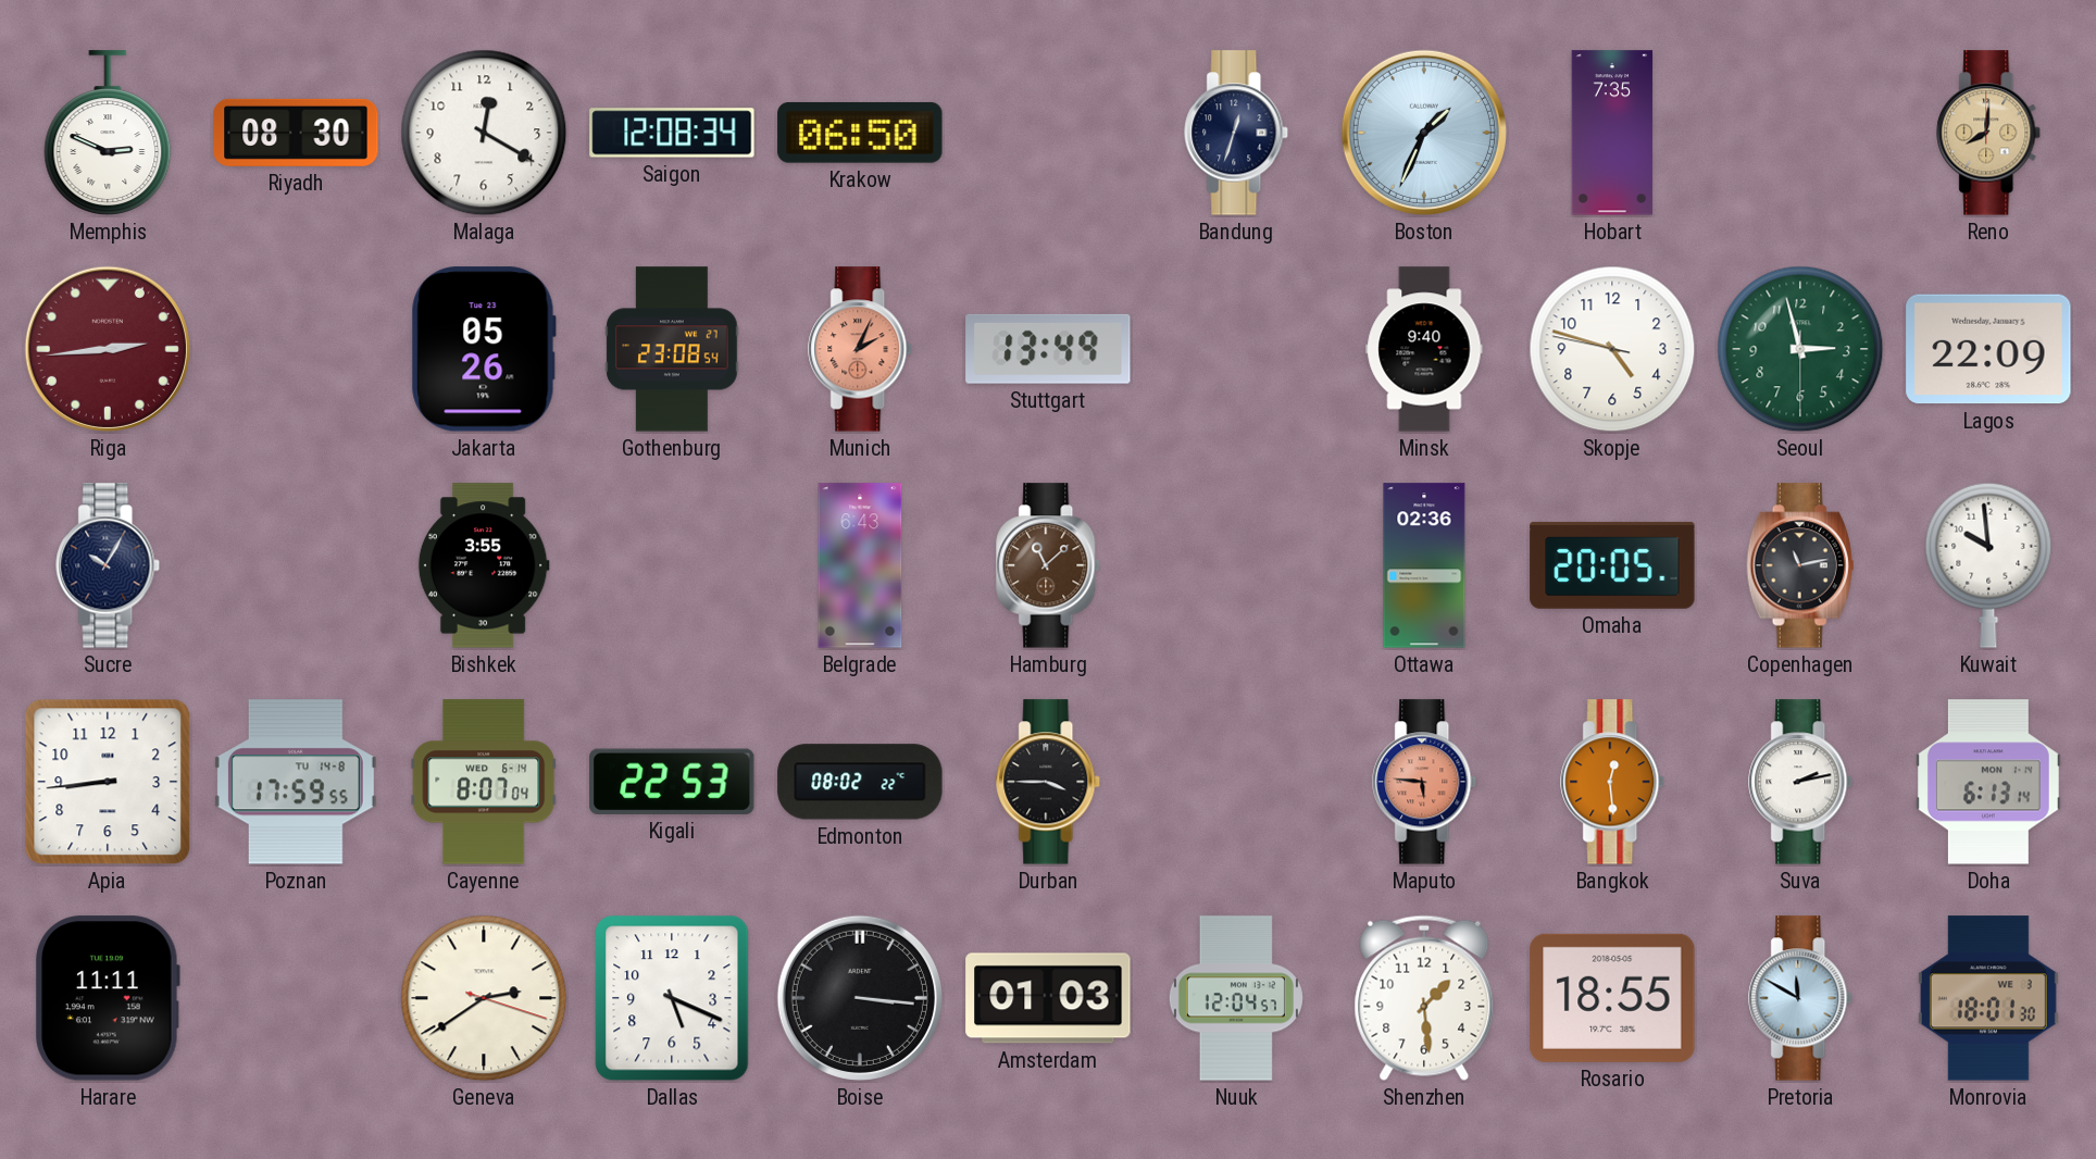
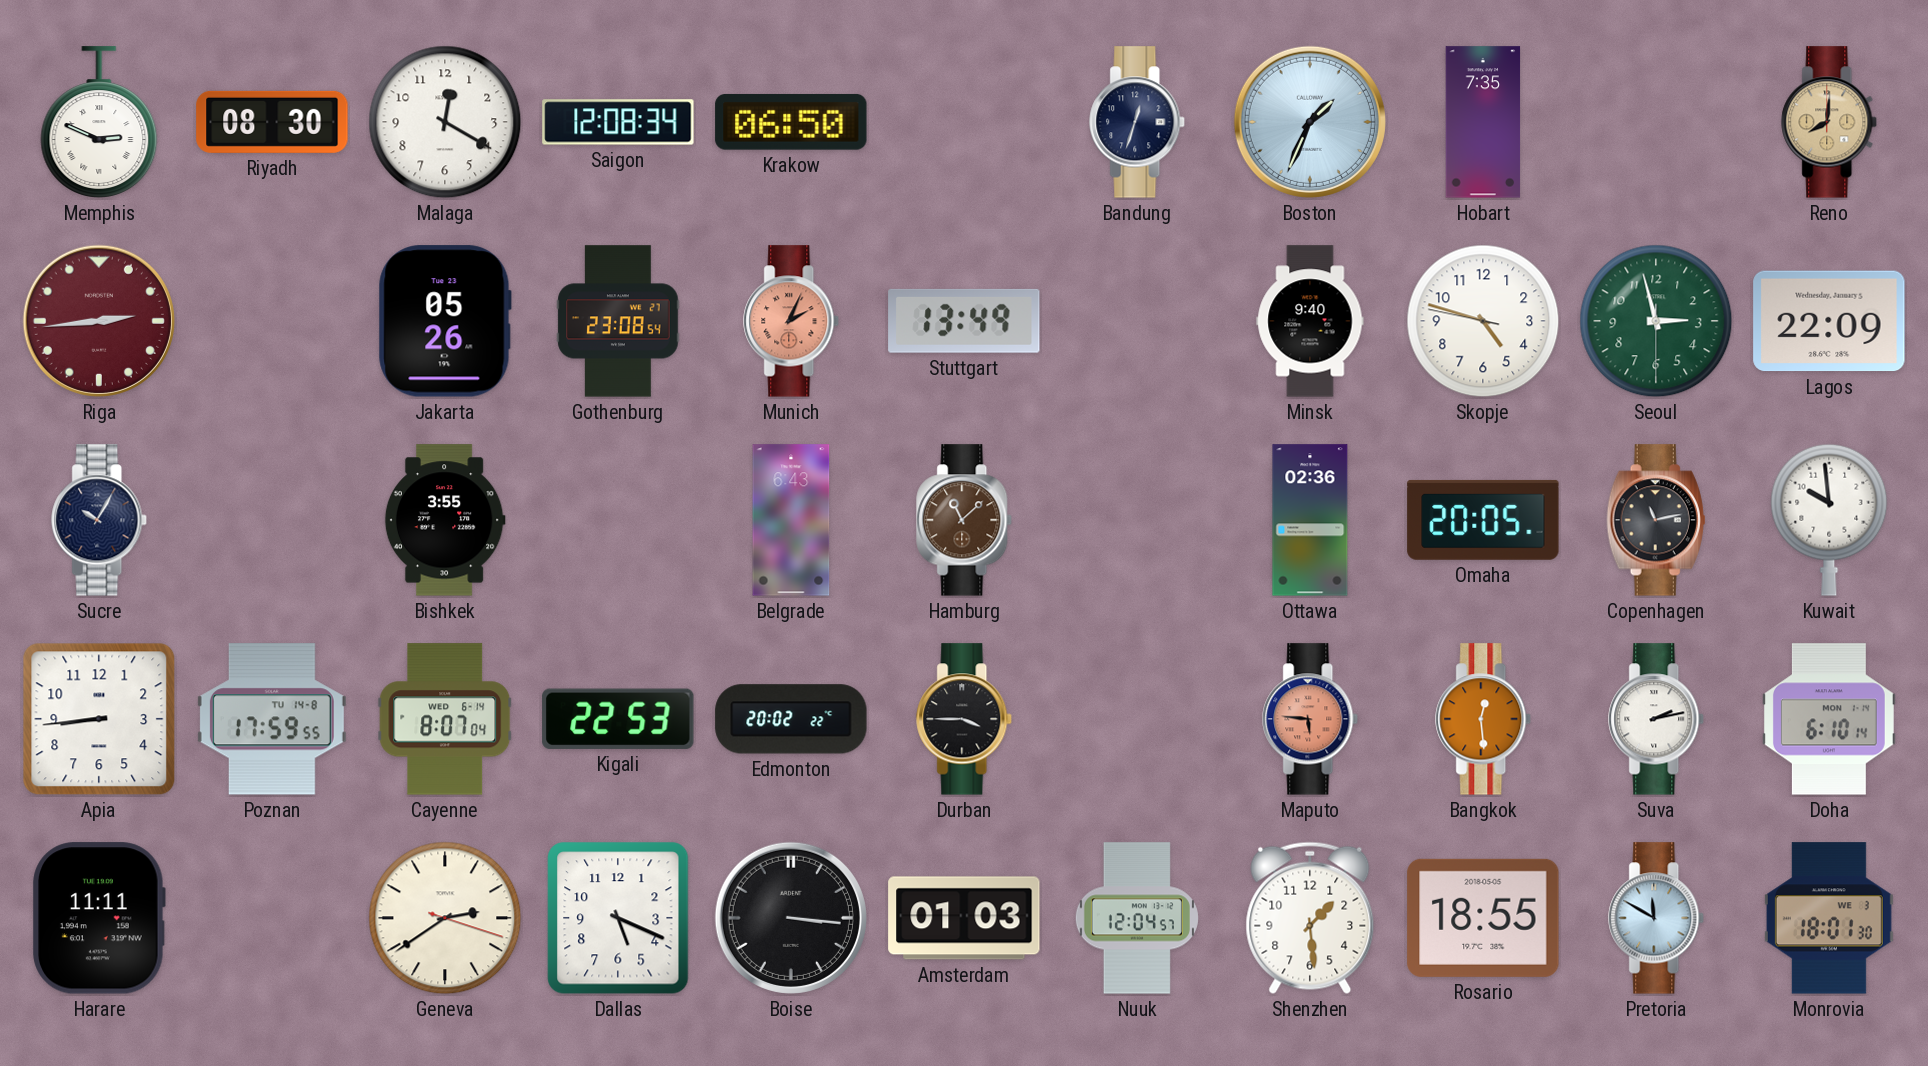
Edmonton: 08:02 -> 20:02
Doha: 6:13 -> 6:10
